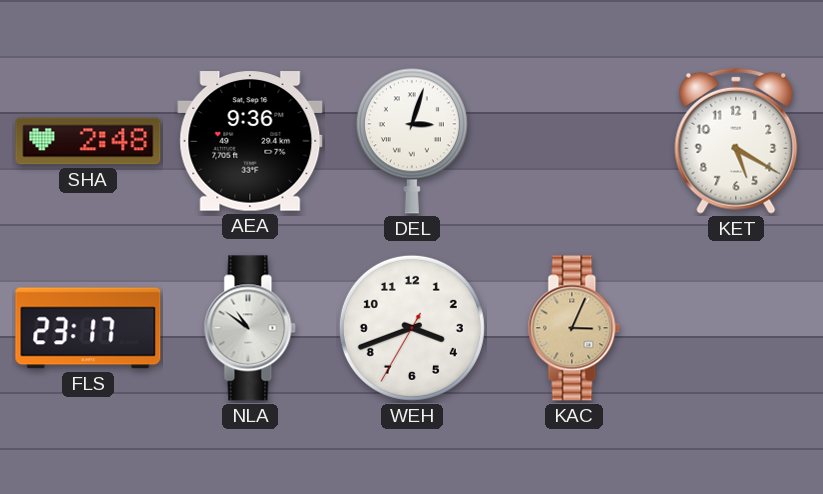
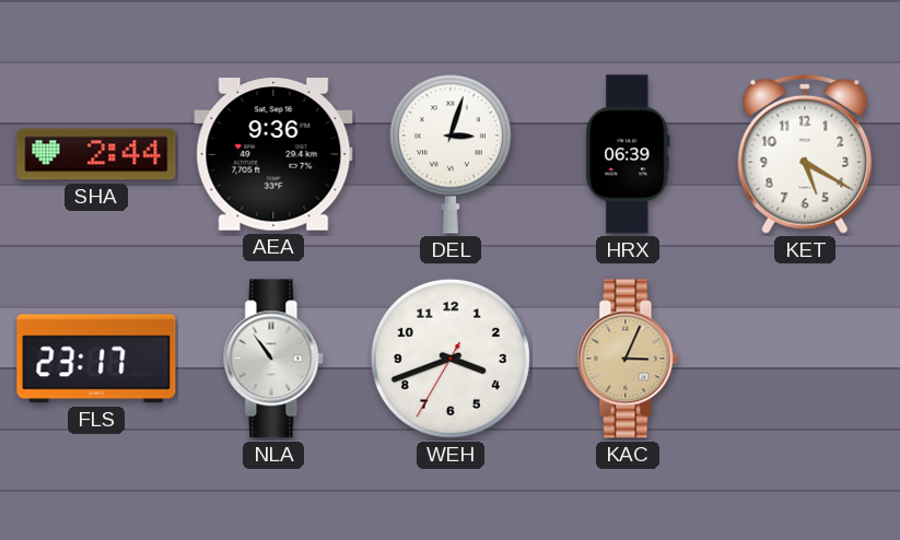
SHA: 2:48 -> 2:44
HRX: none -> 06:39
NLA: 10:51 -> 10:54
